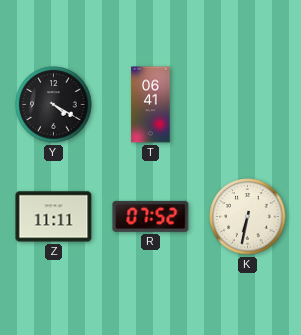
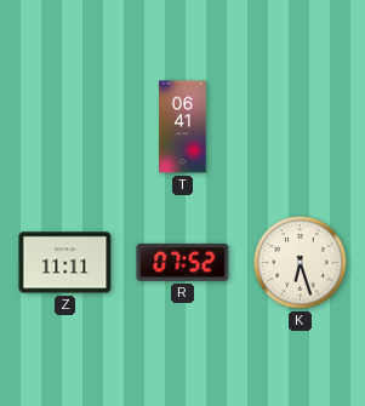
Y: 4:20 -> none
K: 6:32 -> 6:27
